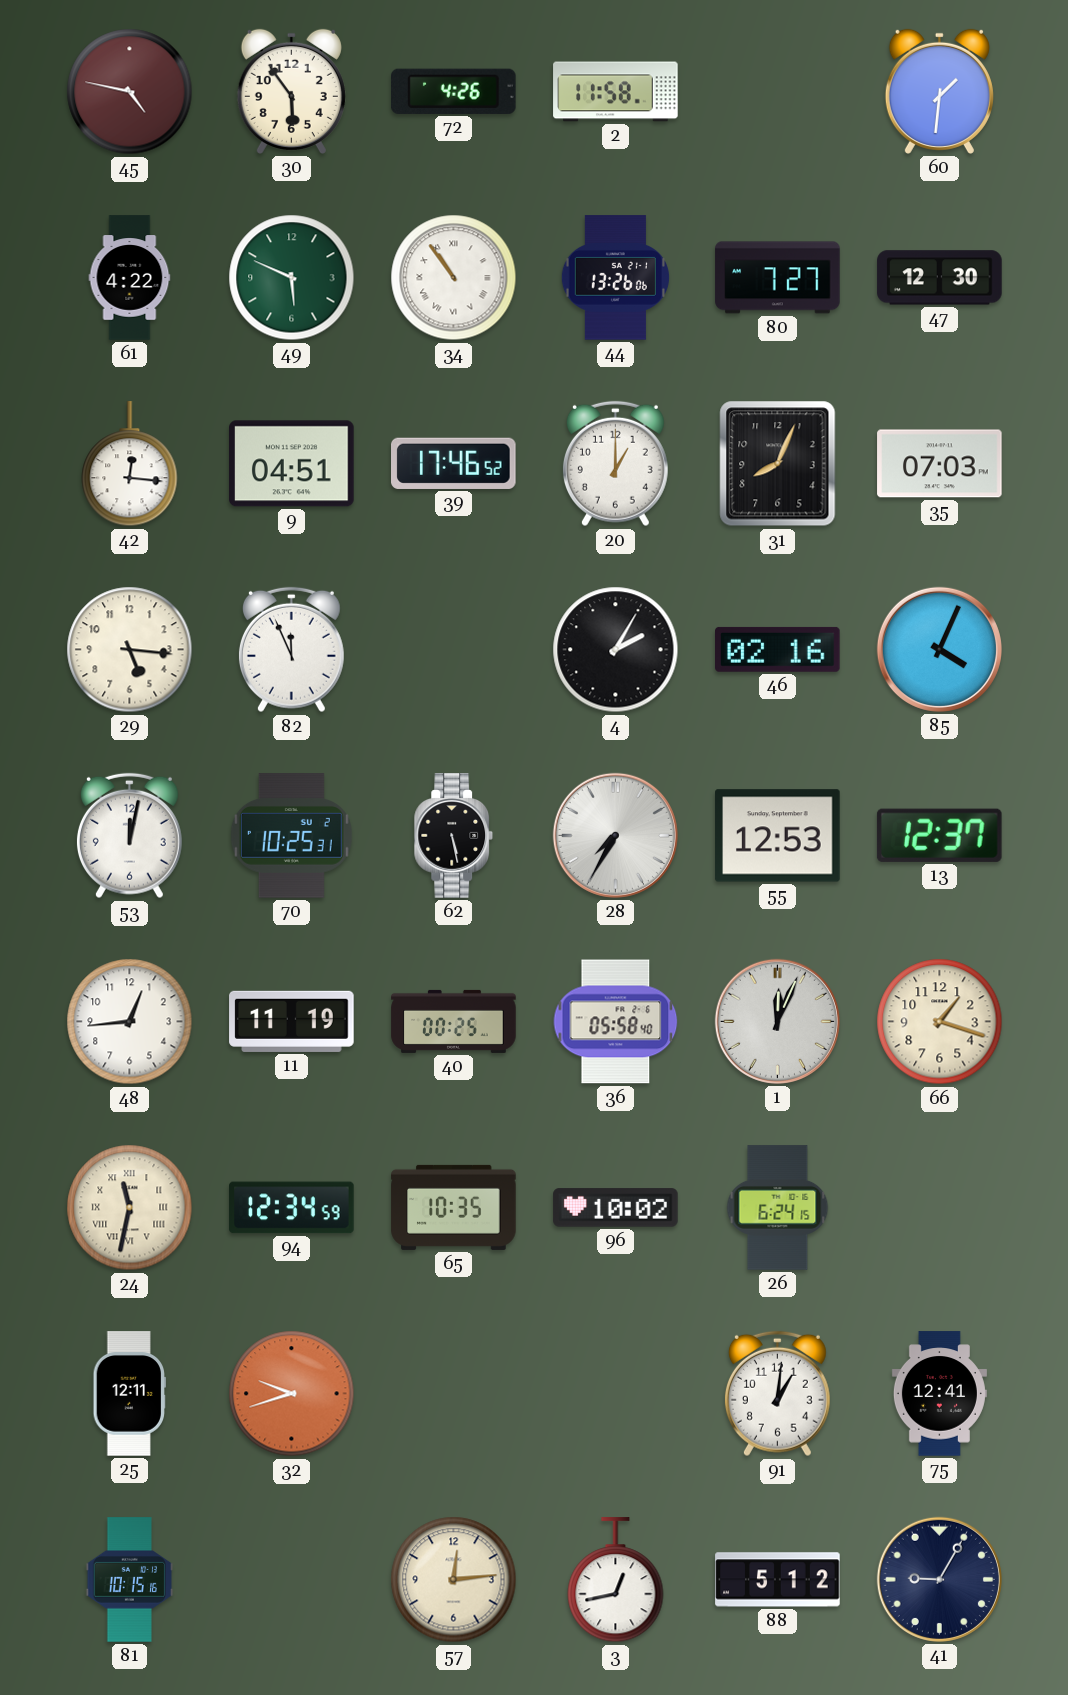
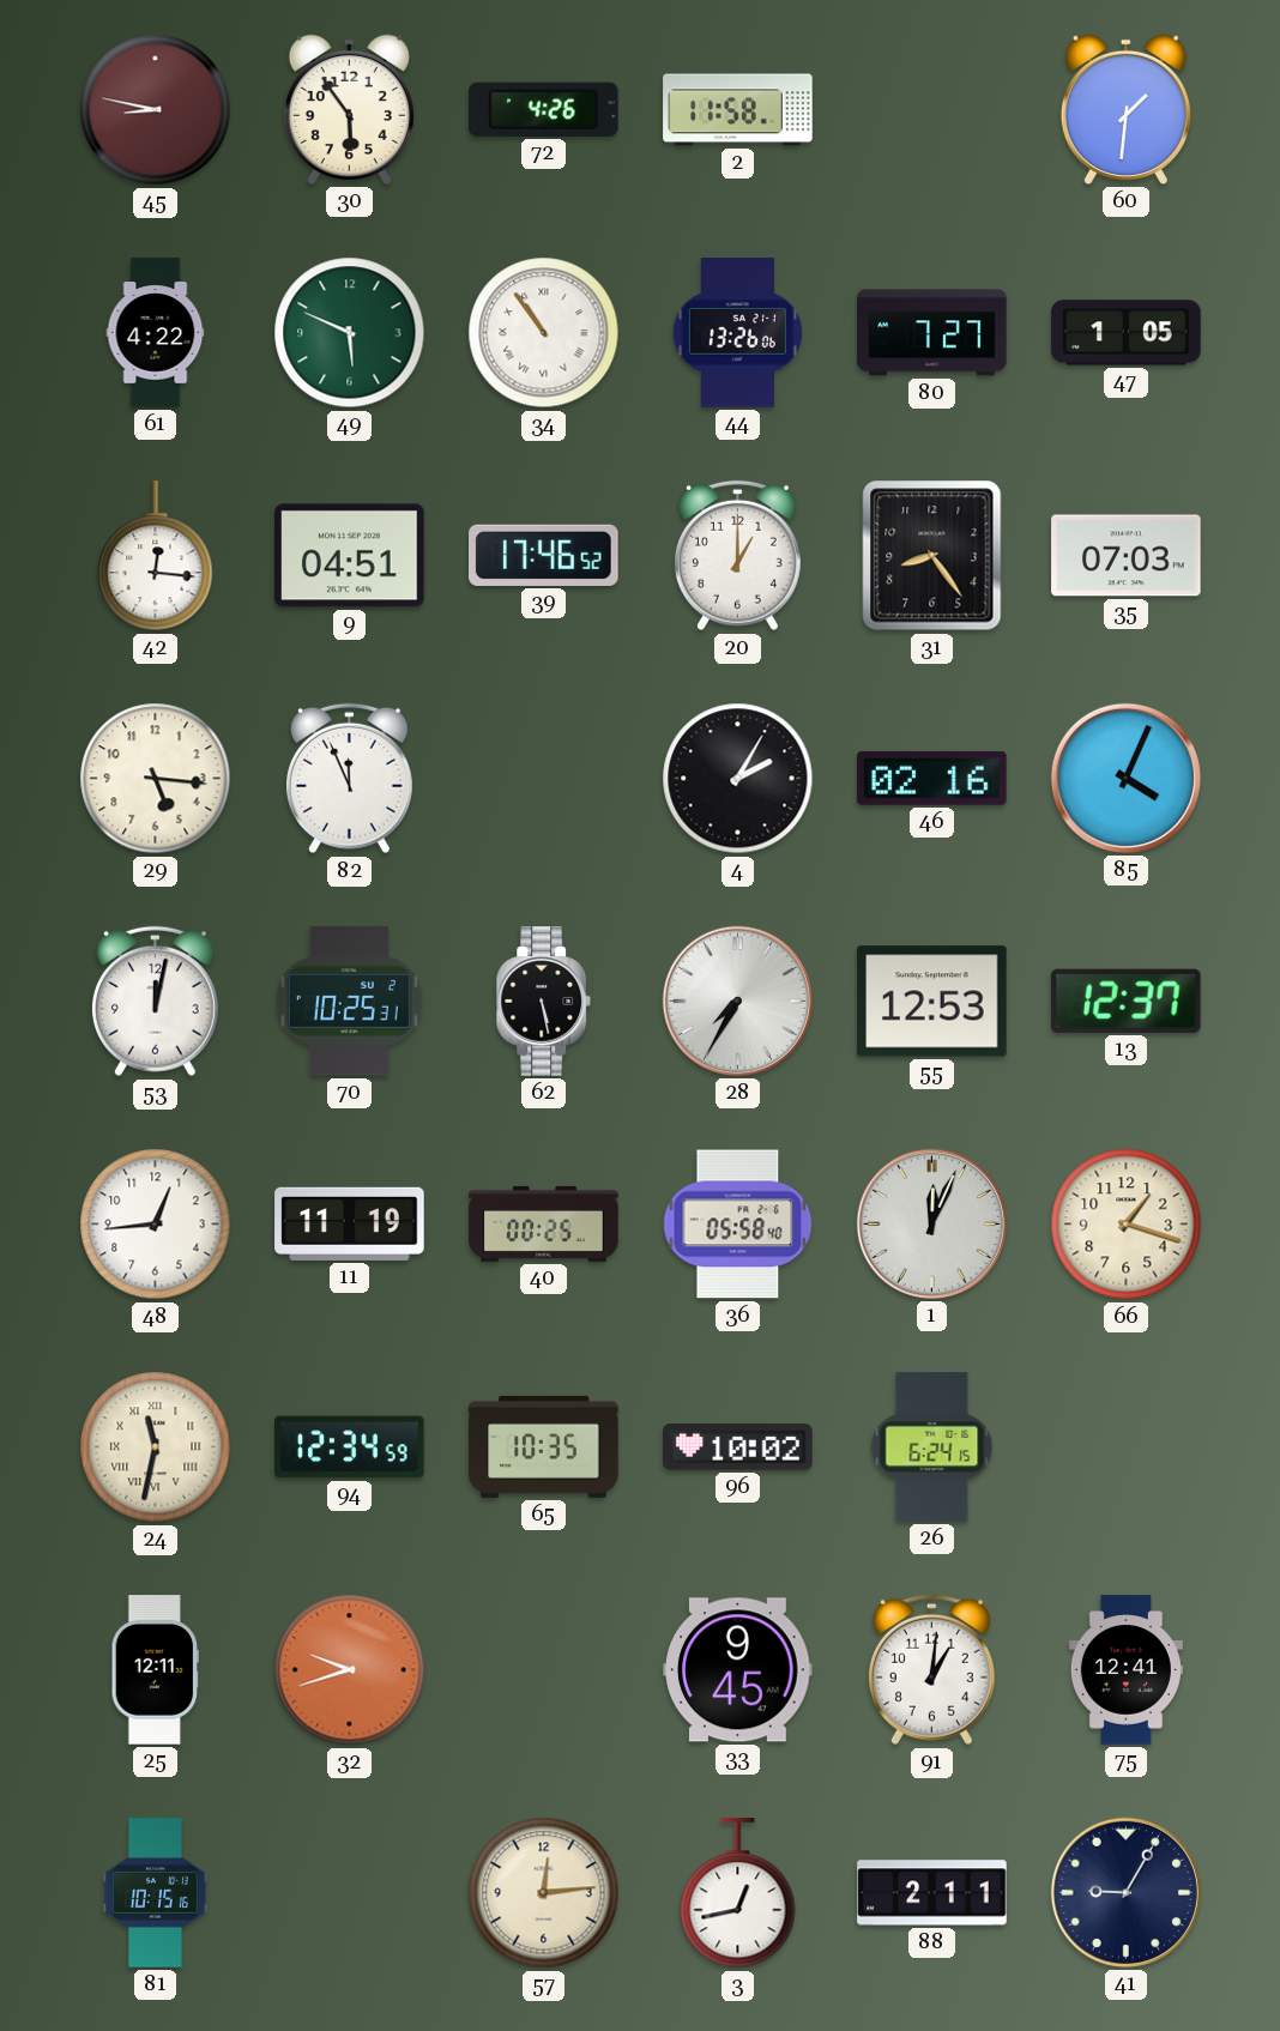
45: 4:47 -> 8:47
47: 12:30 -> 1:05
31: 8:04 -> 8:24
33: none -> 9:45
88: 5:12 -> 2:11
